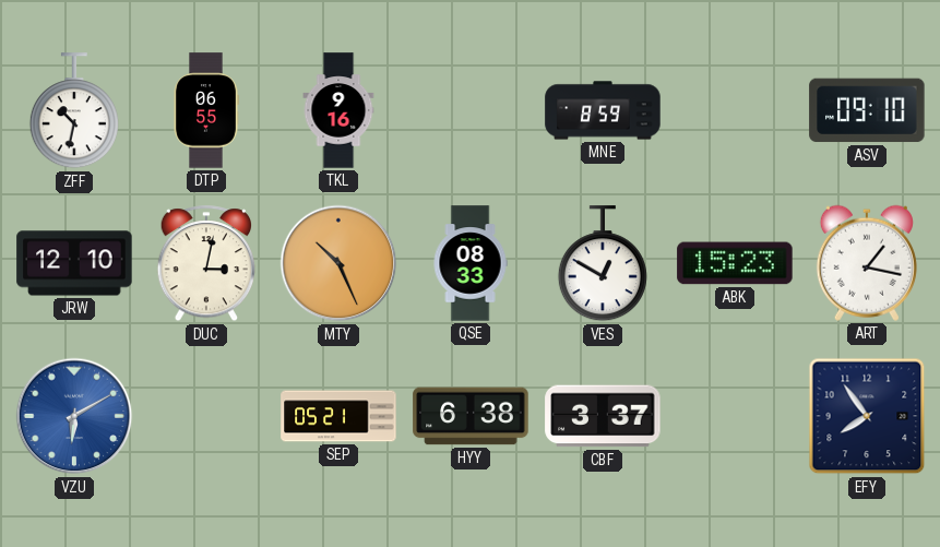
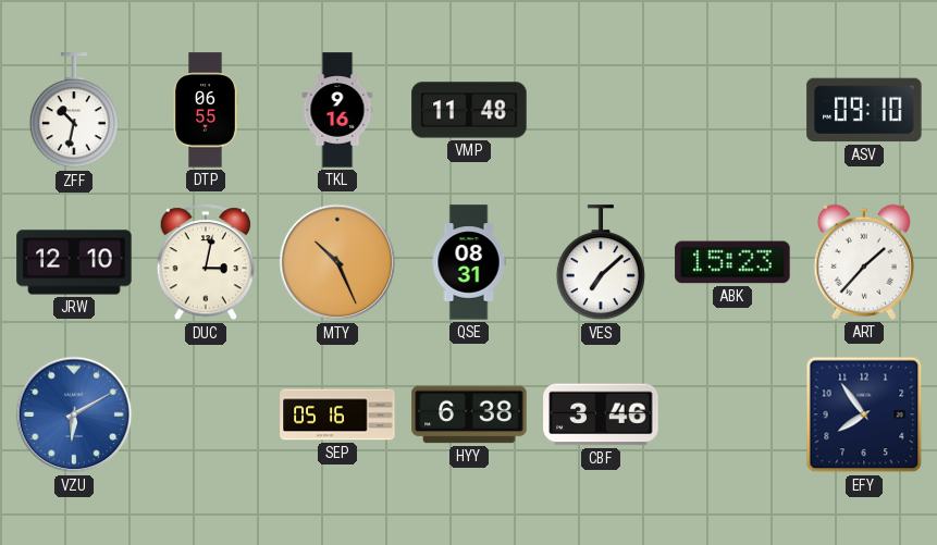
VMP: none -> 11:48
MNE: 8:59 -> none
QSE: 08:33 -> 08:31
VES: 12:50 -> 7:08
ART: 1:17 -> 1:37
SEP: 05:21 -> 05:16
CBF: 3:37 -> 3:46
